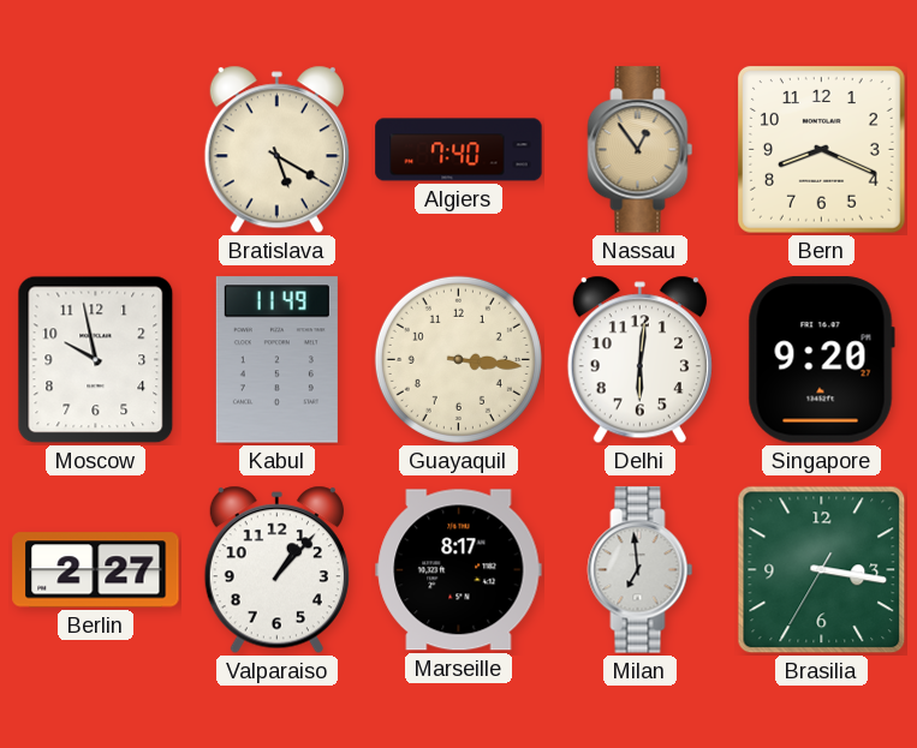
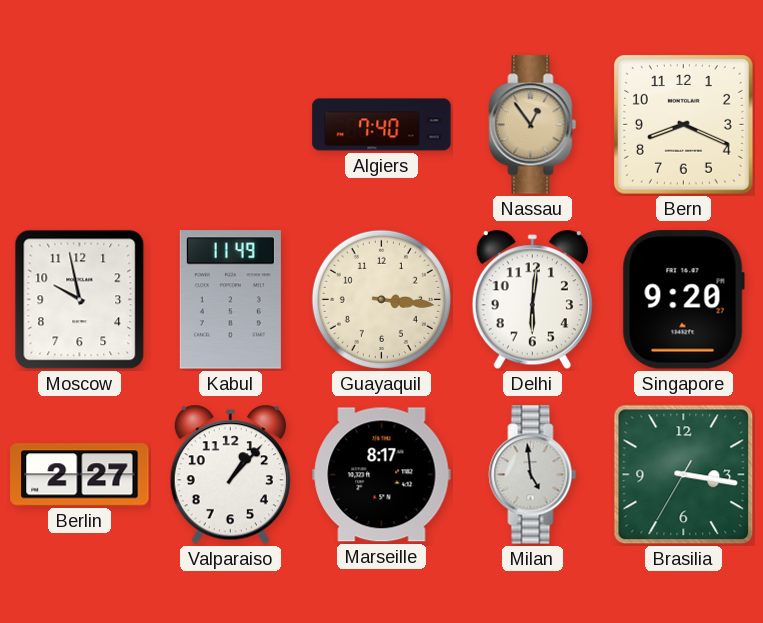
Bratislava: 5:20 -> none
Milan: 6:59 -> 4:59
